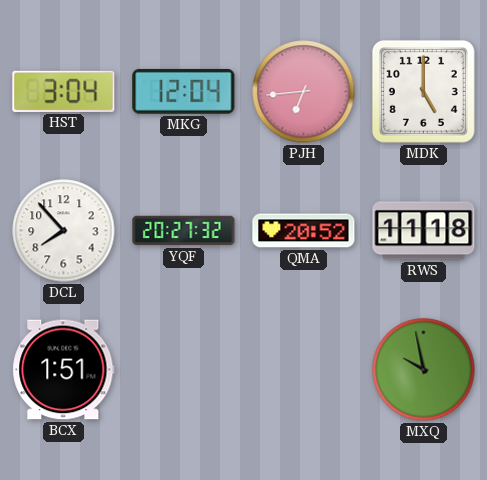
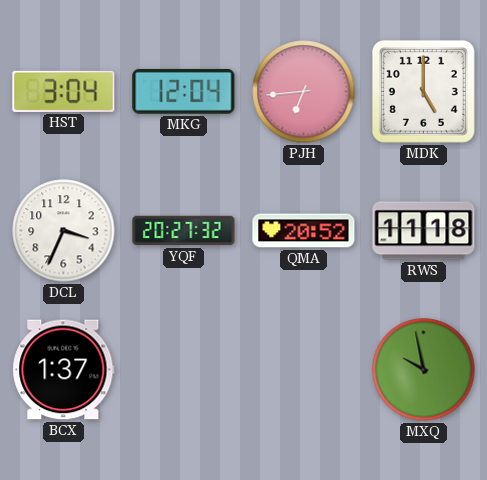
DCL: 7:53 -> 3:34
BCX: 1:51 -> 1:37
